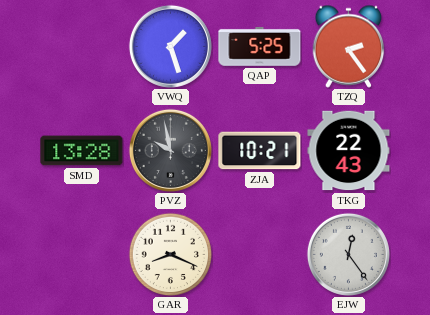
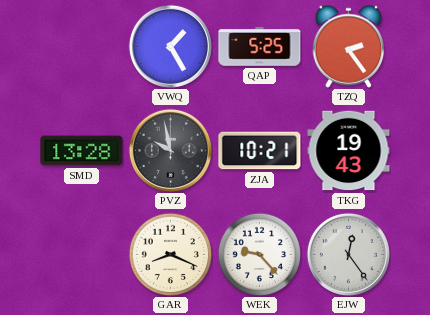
VWQ: 1:27 -> 1:25
TKG: 22:43 -> 19:43
WEK: none -> 9:23
